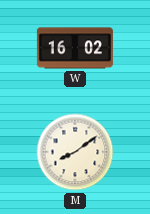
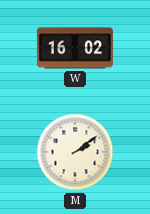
M: 8:09 -> 2:09
